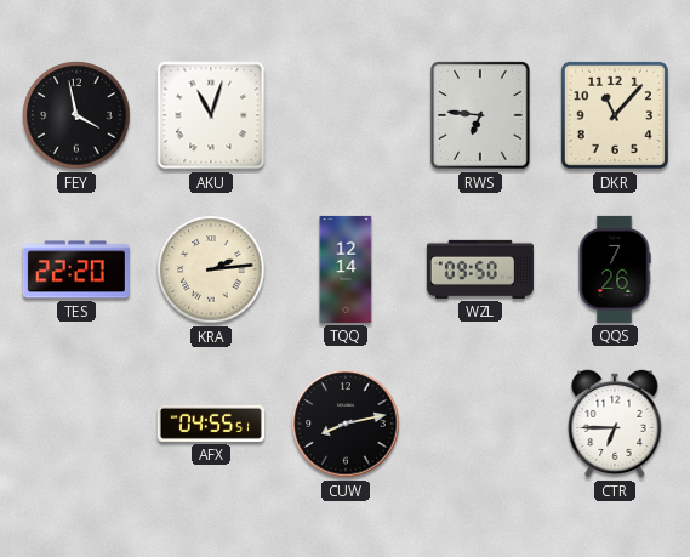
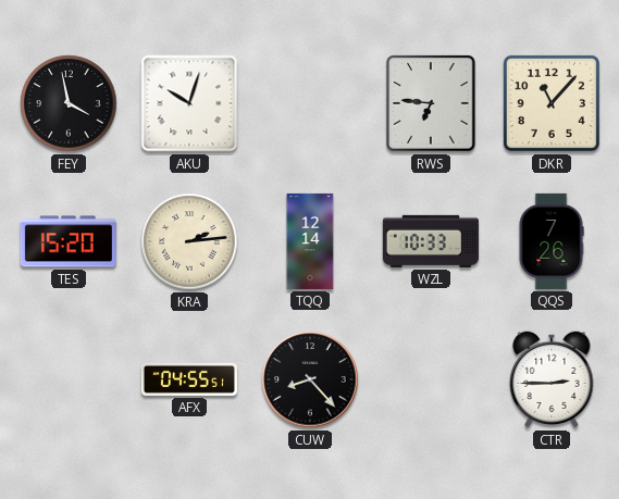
AKU: 11:03 -> 10:03
TES: 22:20 -> 15:20
WZL: 09:50 -> 10:33
CUW: 8:13 -> 8:23
CTR: 6:45 -> 2:45
